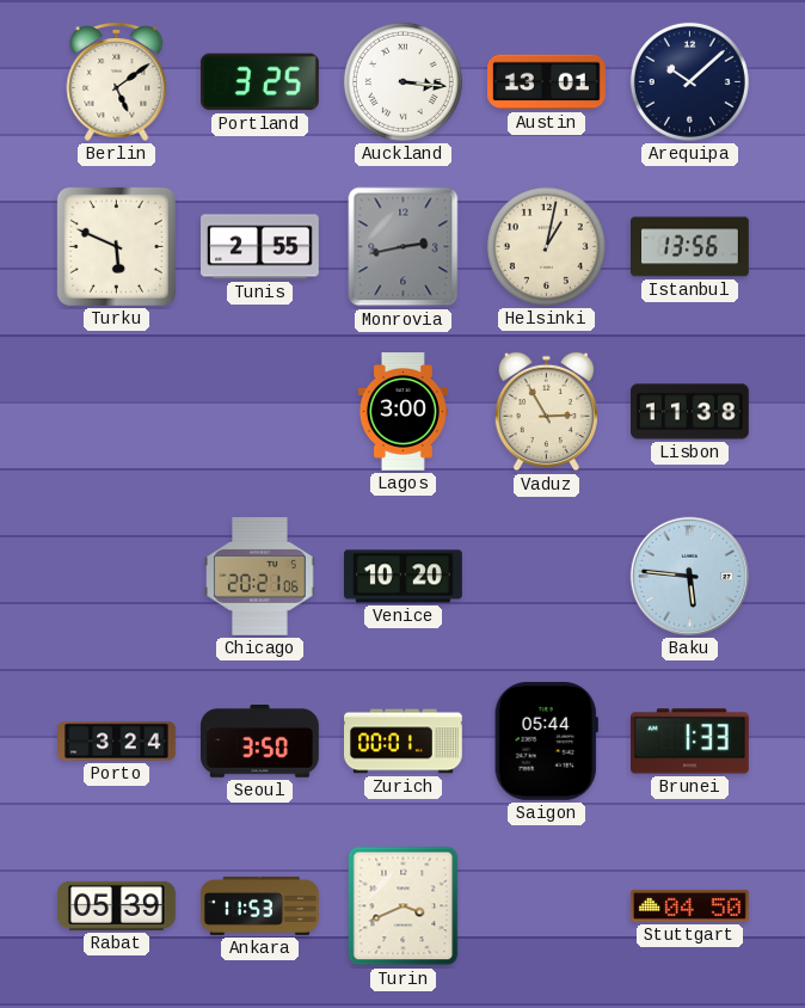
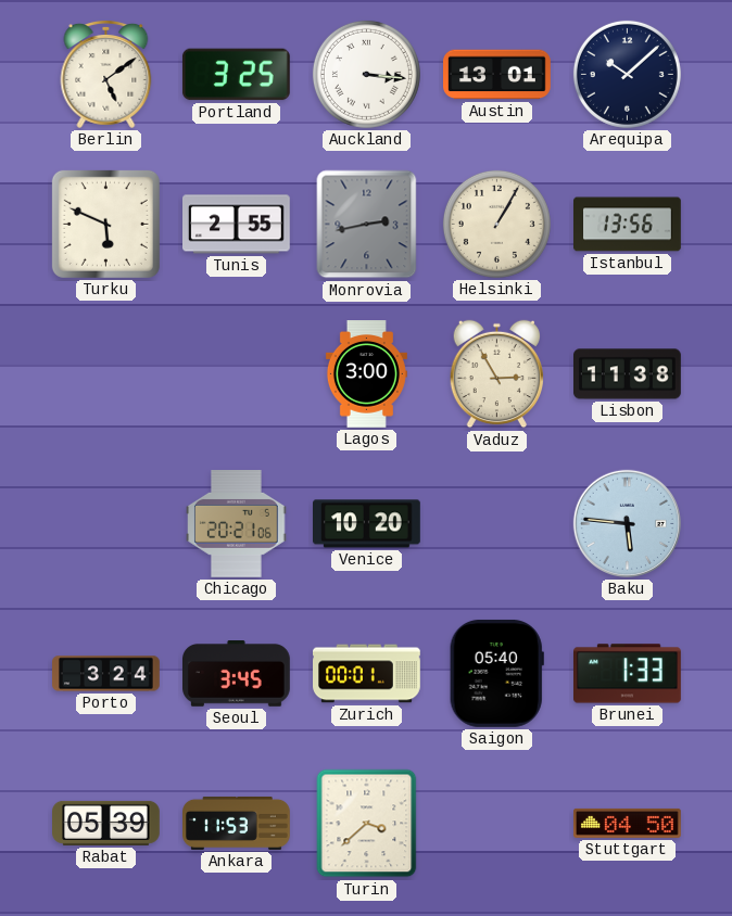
Helsinki: 1:02 -> 1:05
Seoul: 3:50 -> 3:45
Saigon: 05:44 -> 05:40
Turin: 3:41 -> 3:38
